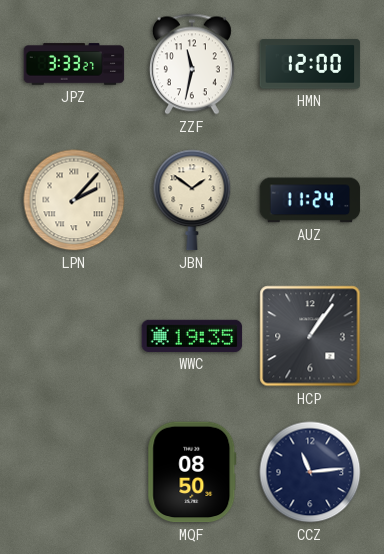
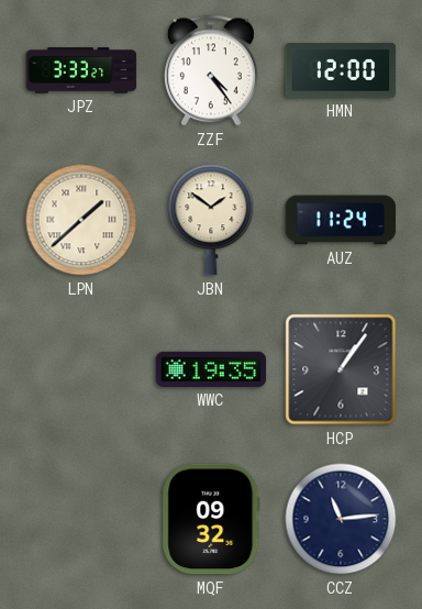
ZZF: 11:32 -> 4:24
LPN: 2:07 -> 1:38
MQF: 08:50 -> 09:32
